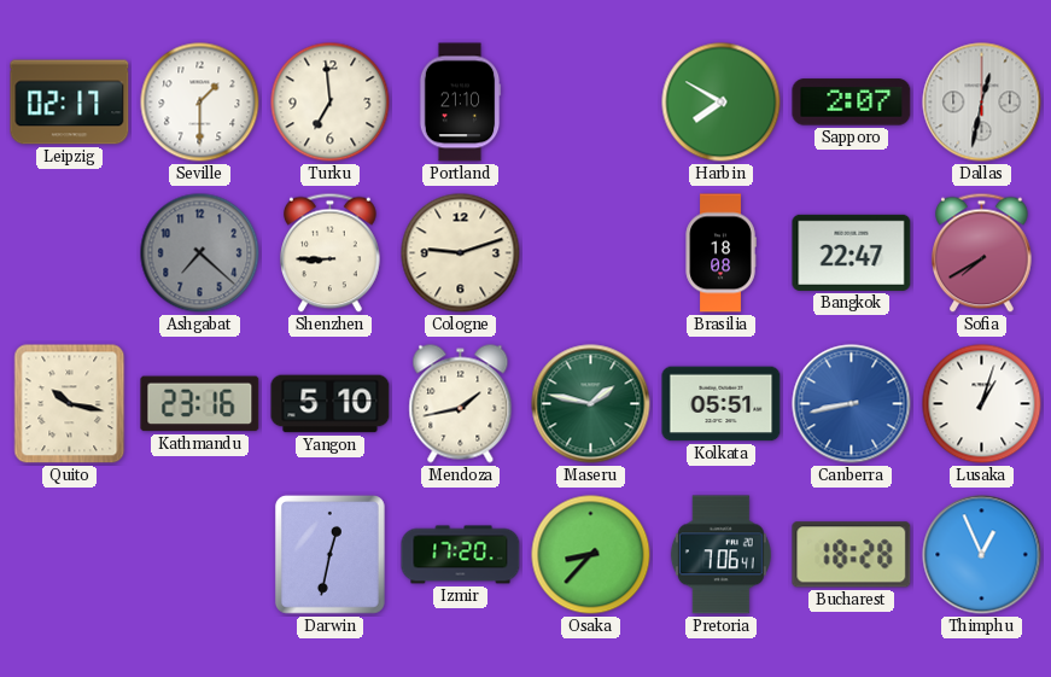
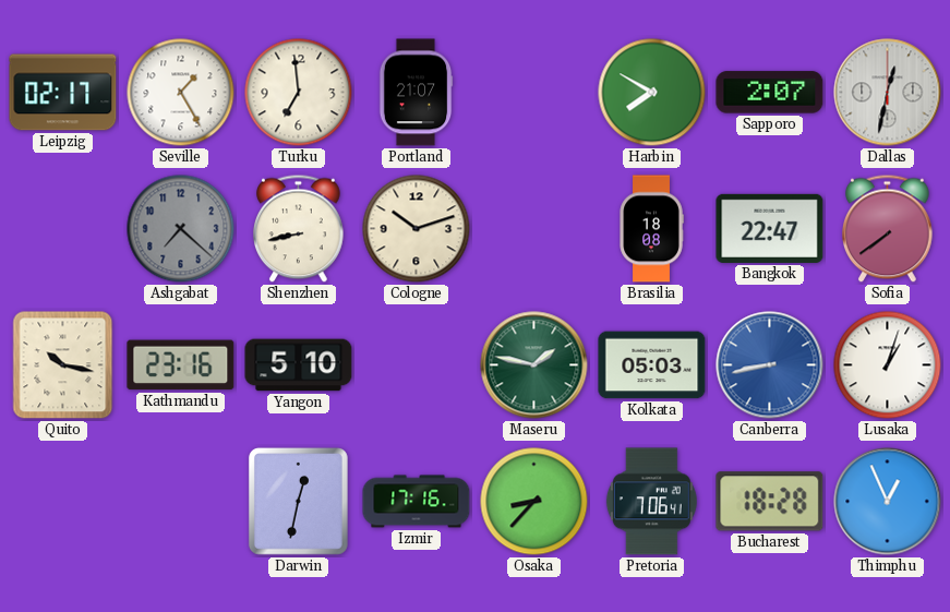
Seville: 1:30 -> 1:25
Portland: 21:10 -> 21:07
Shenzhen: 8:45 -> 8:43
Cologne: 9:12 -> 10:12
Sofia: 7:40 -> 7:39
Mendoza: 1:43 -> none
Kolkata: 05:51 -> 05:03
Izmir: 17:20 -> 17:16
